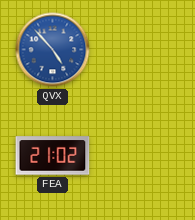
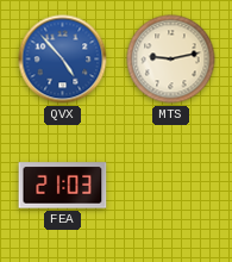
MTS: none -> 9:13
FEA: 21:02 -> 21:03
